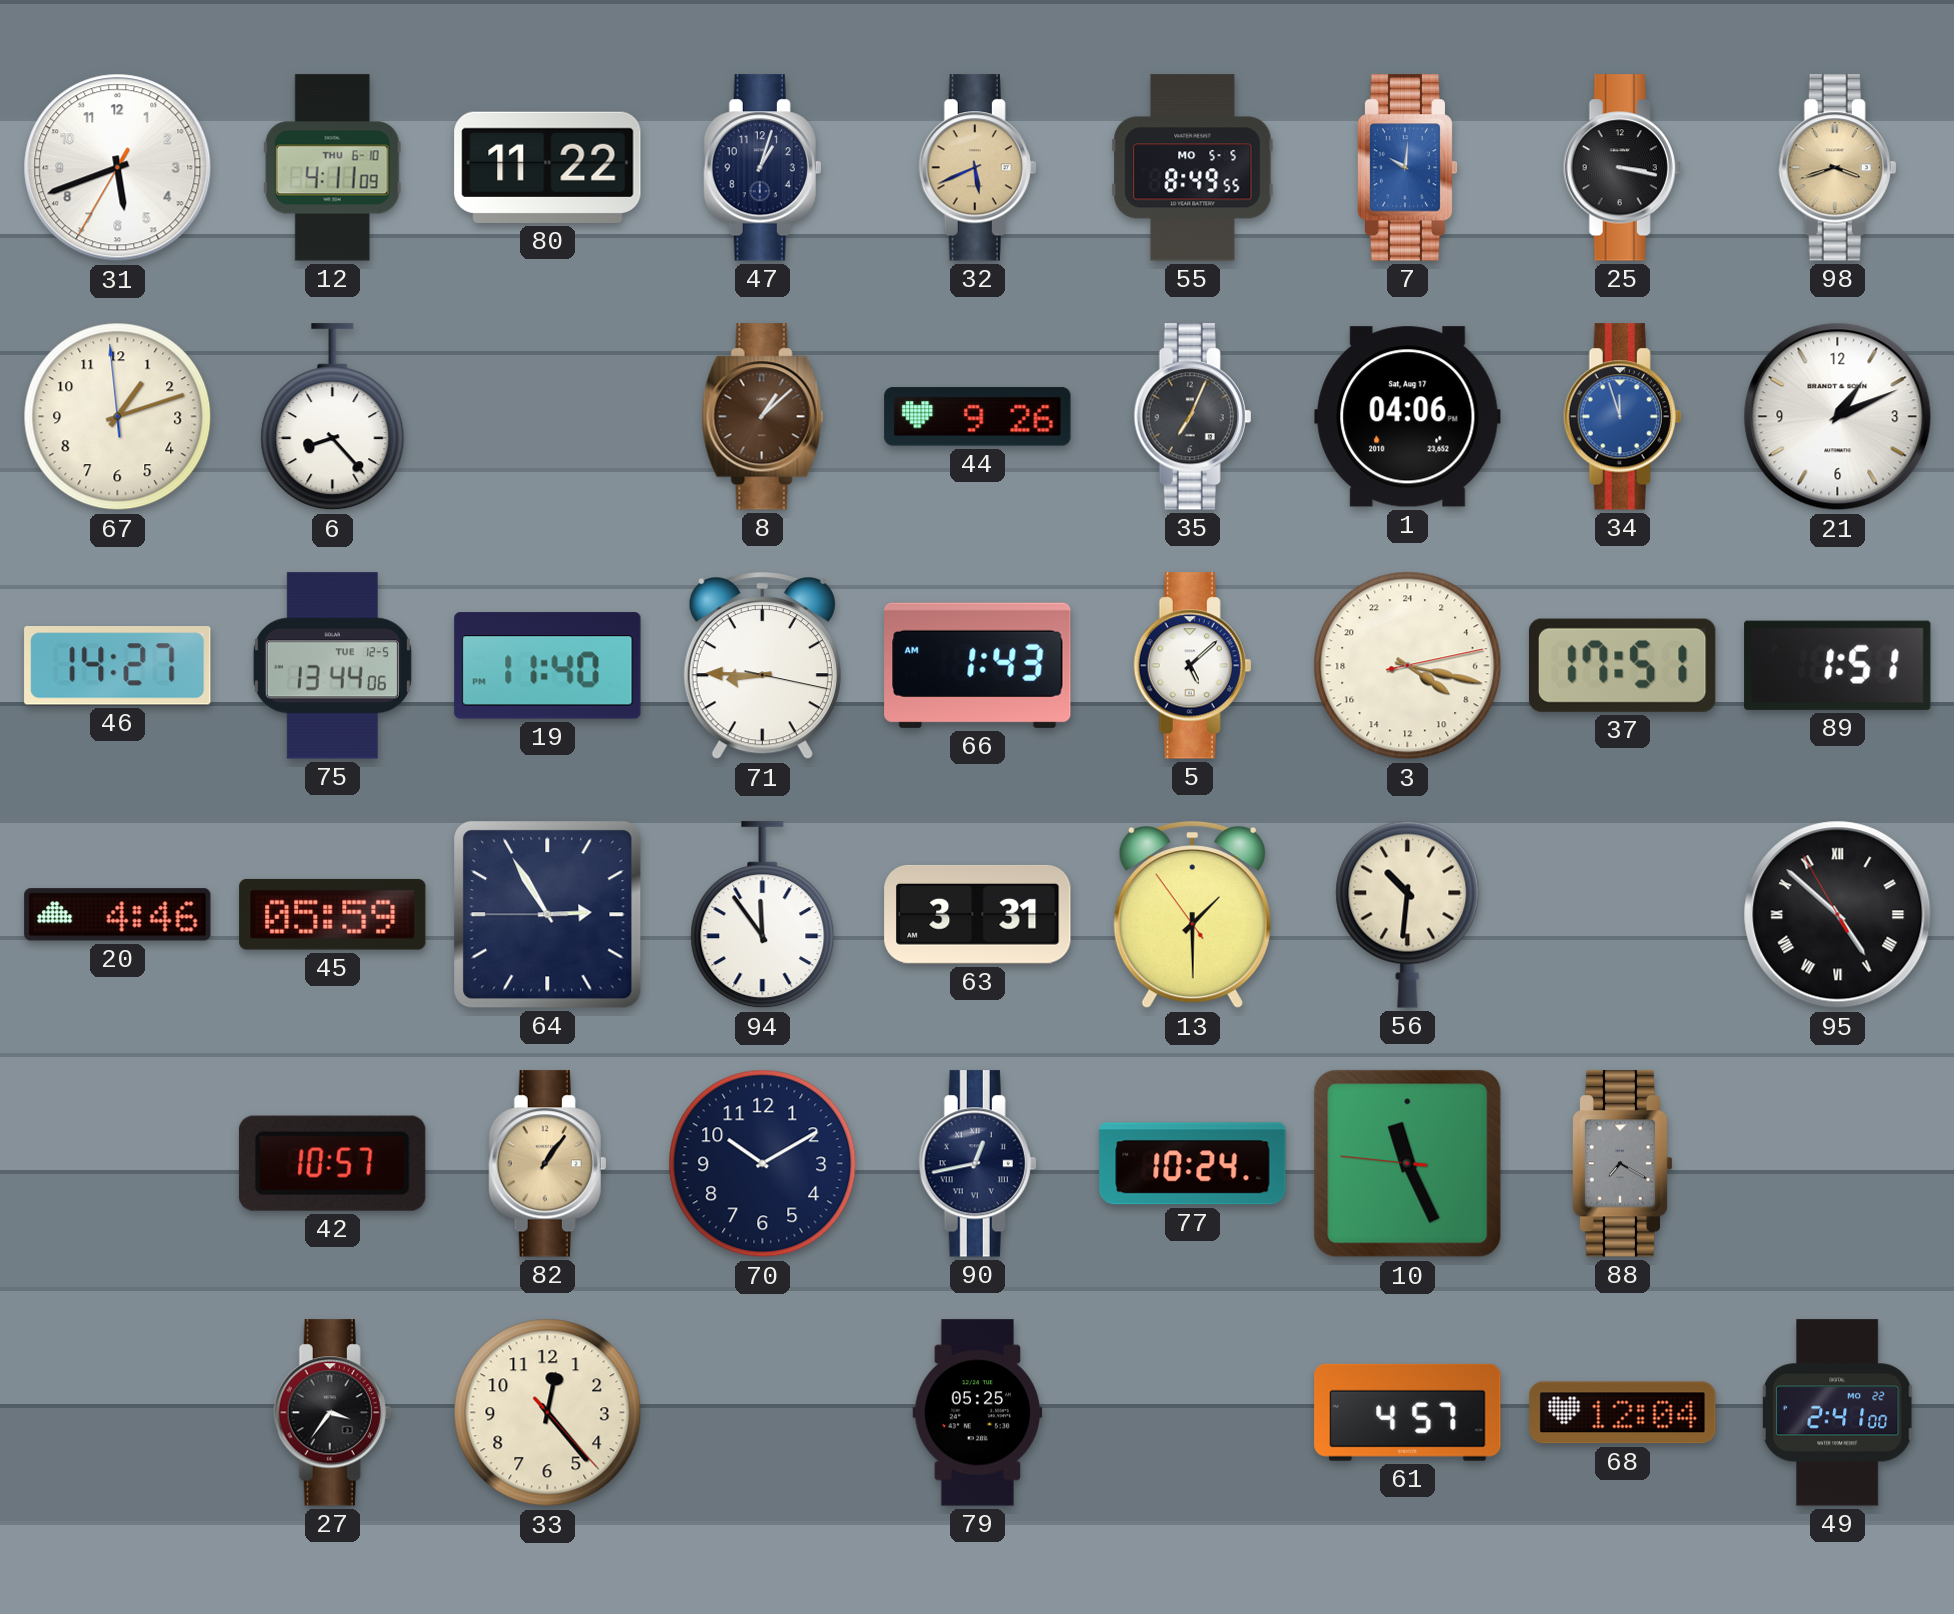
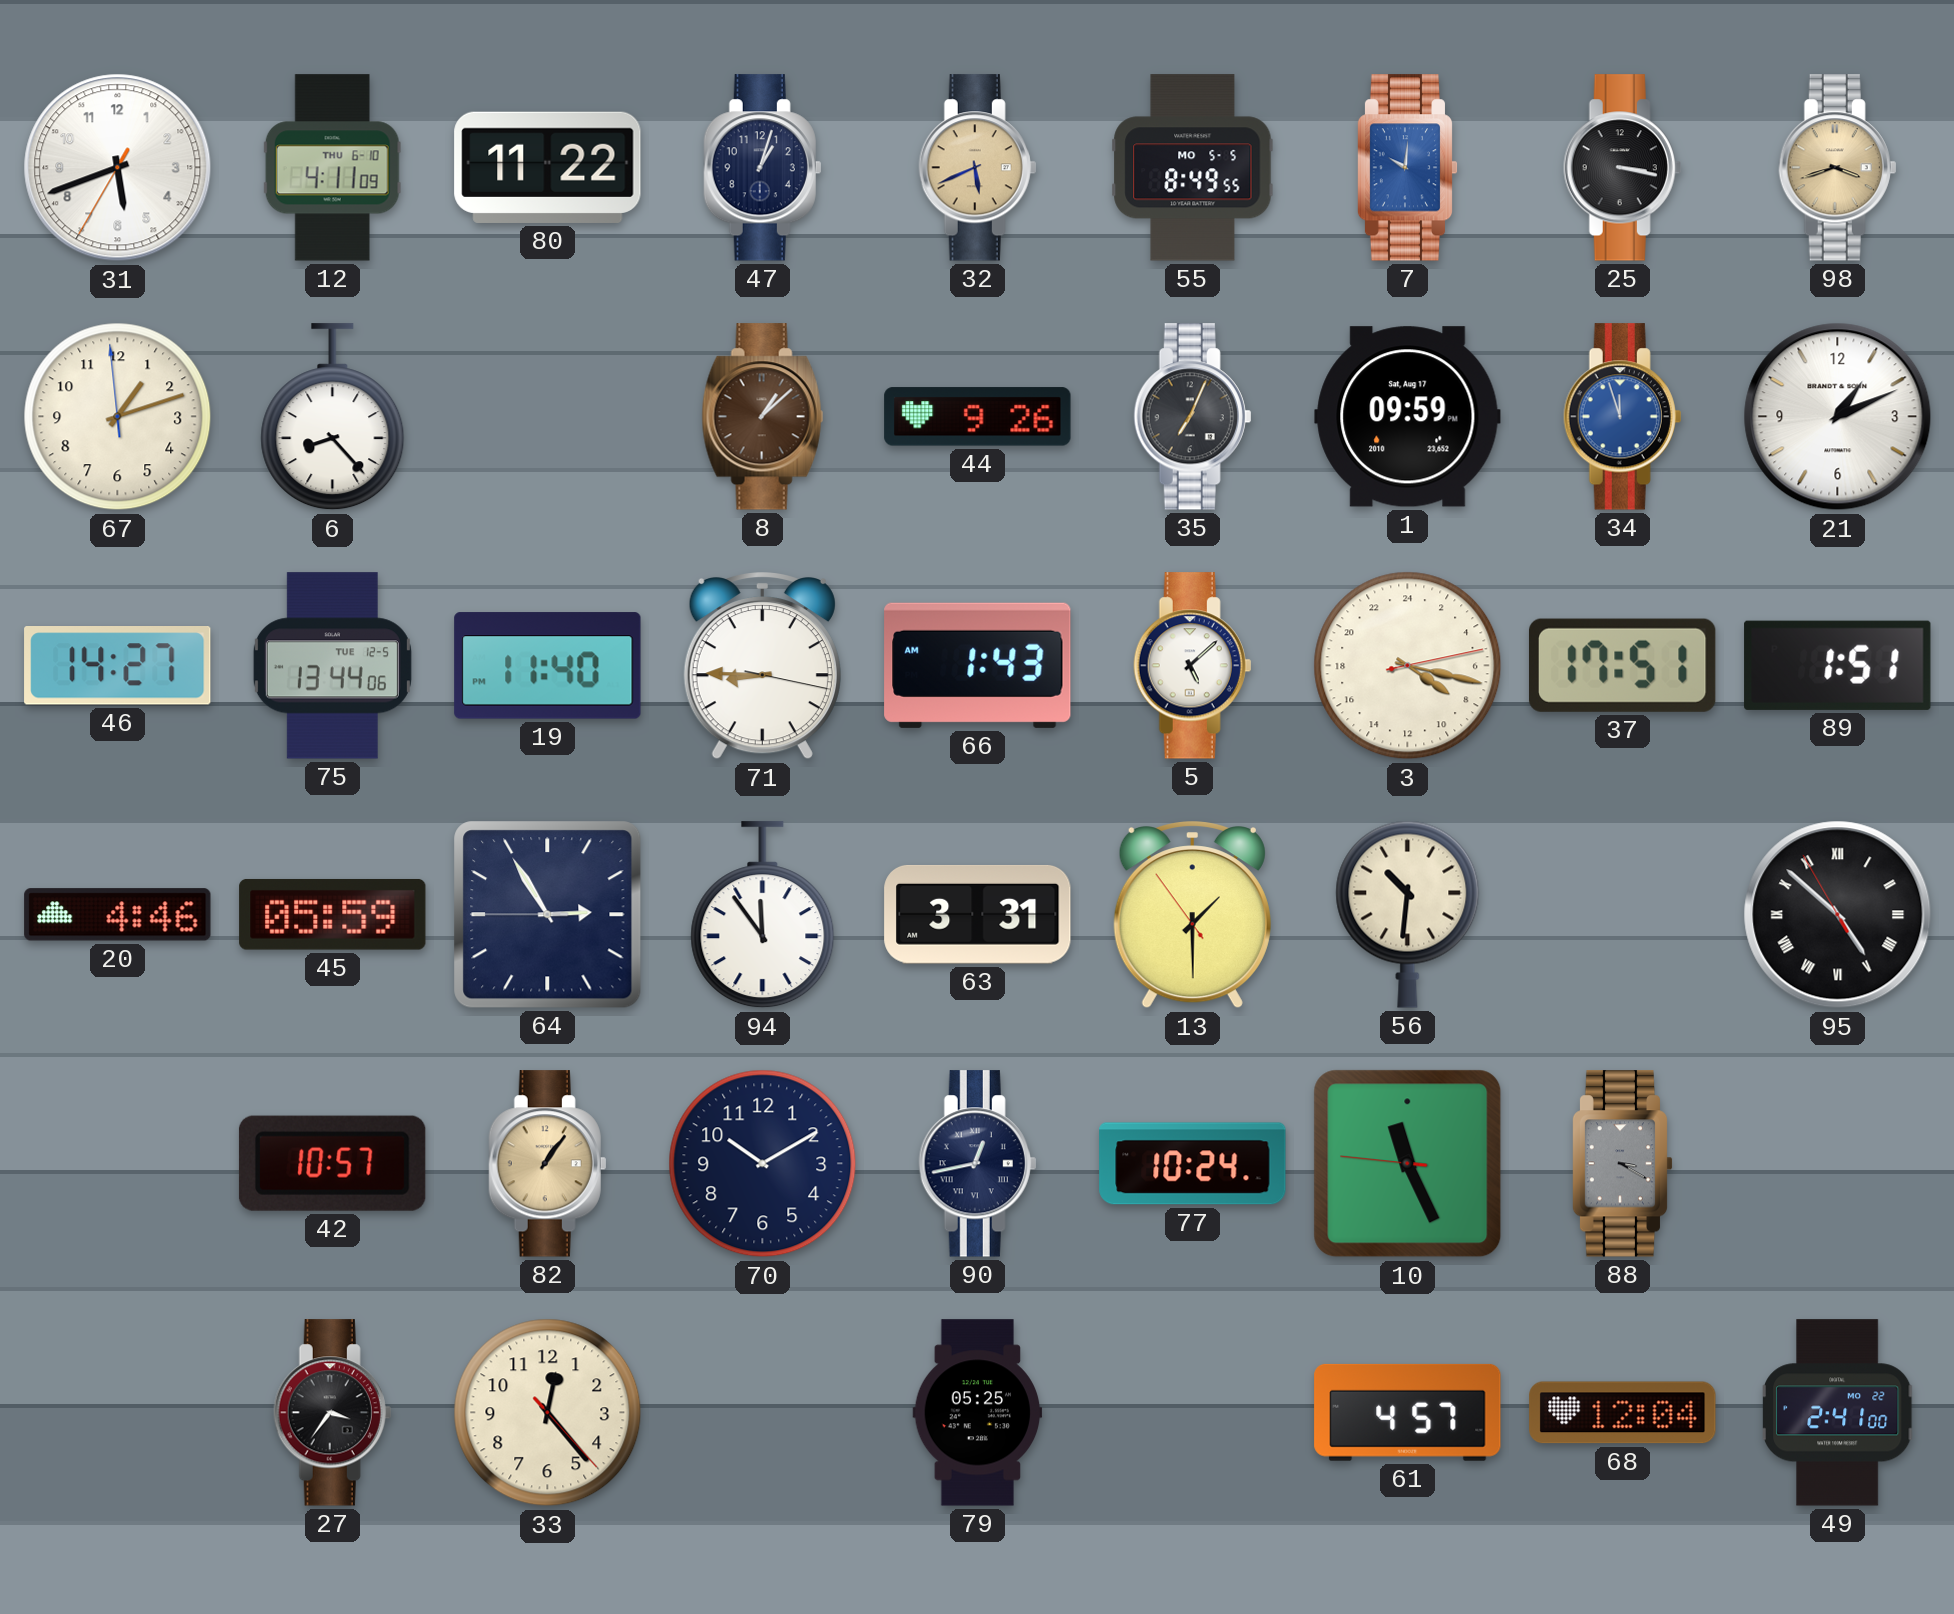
1: 04:06 -> 09:59
88: 7:20 -> 3:20
